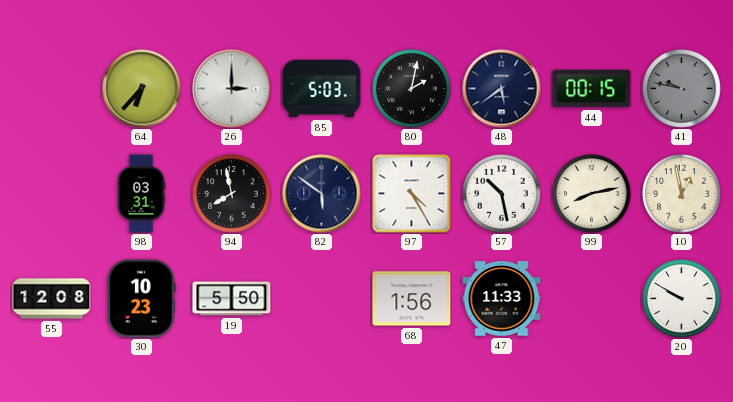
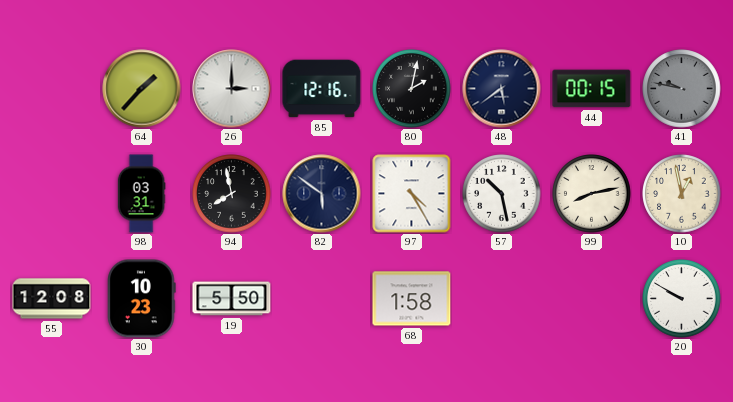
64: 6:37 -> 1:37
85: 5:03 -> 12:16
68: 1:56 -> 1:58
47: 11:33 -> none
